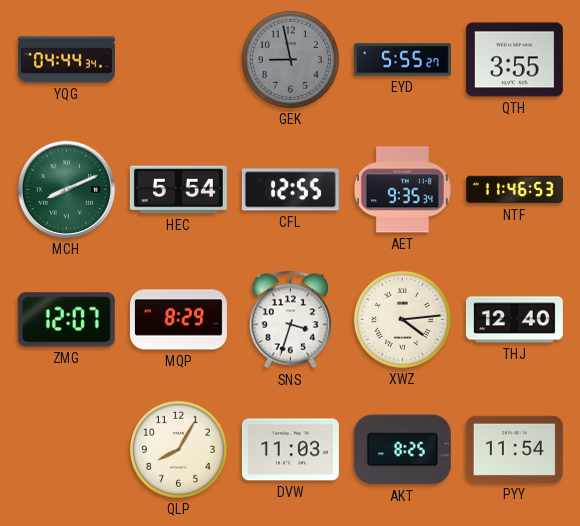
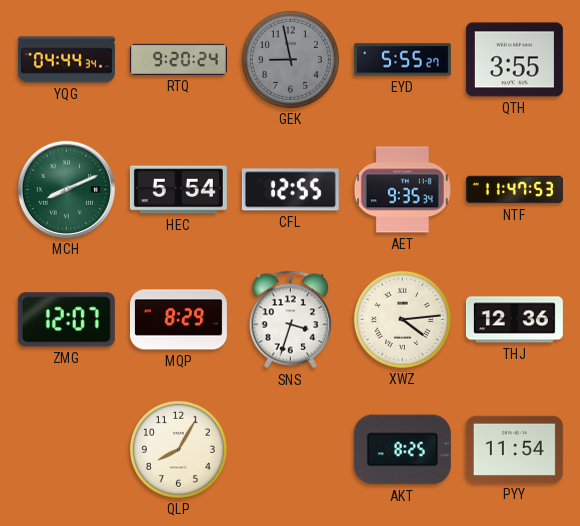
RTQ: none -> 9:20
NTF: 11:46 -> 11:47
THJ: 12:40 -> 12:36
DVW: 11:03 -> none
